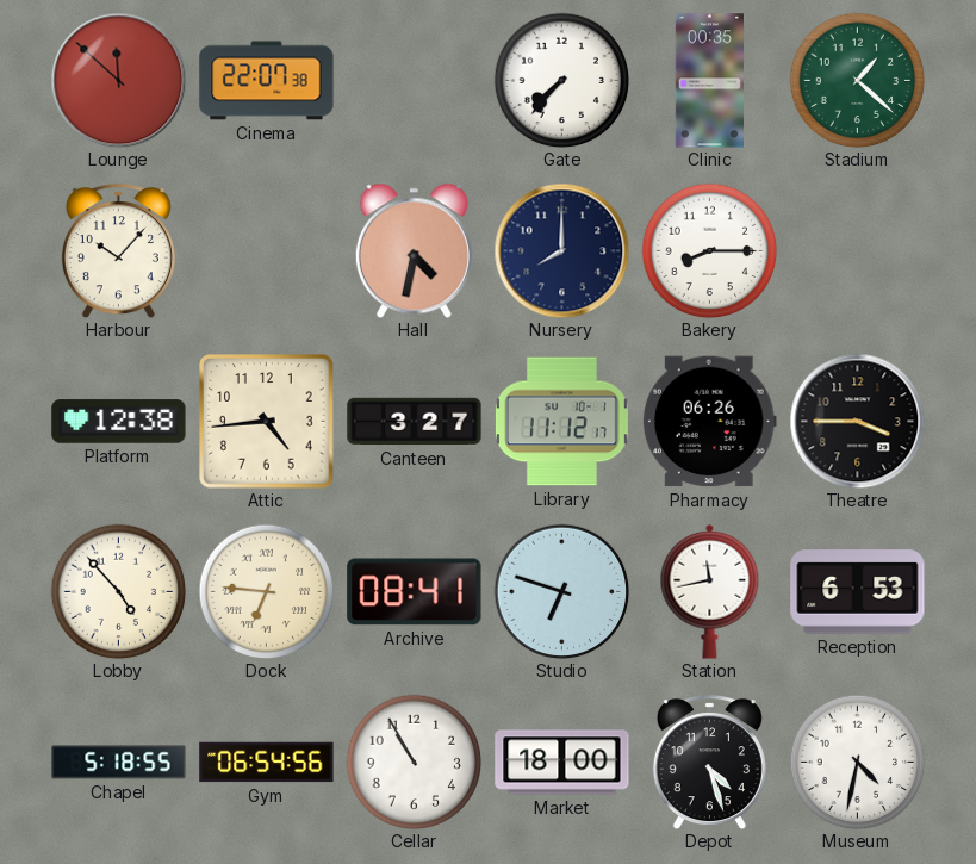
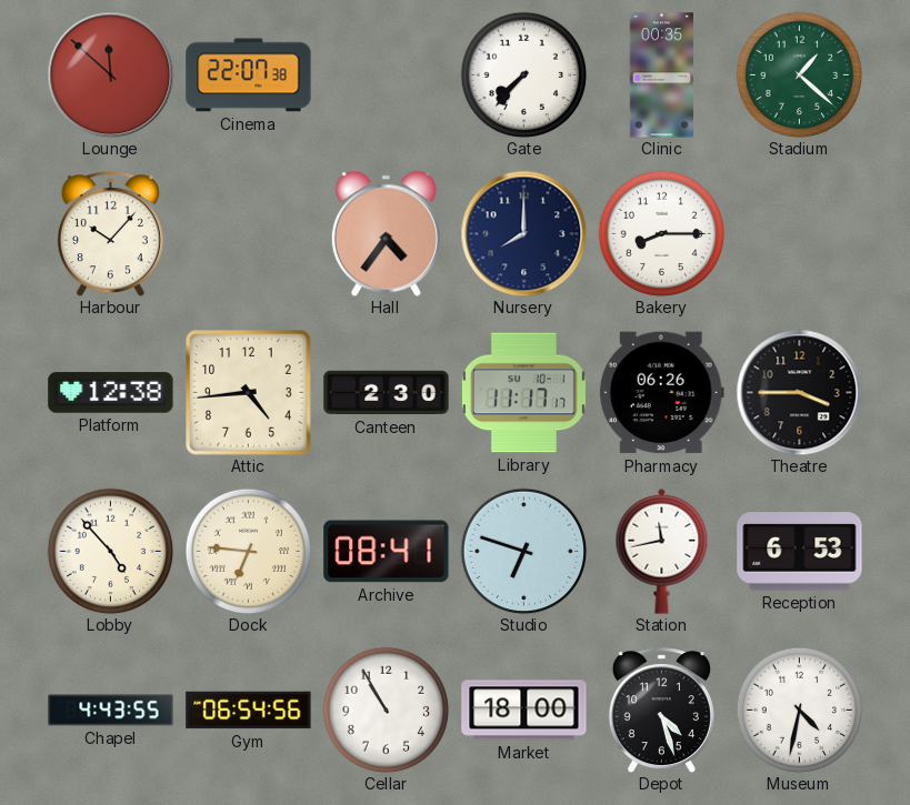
Hall: 4:32 -> 4:36
Canteen: 3:27 -> 2:30
Library: 11:12 -> 11:17
Chapel: 5:18 -> 4:43
